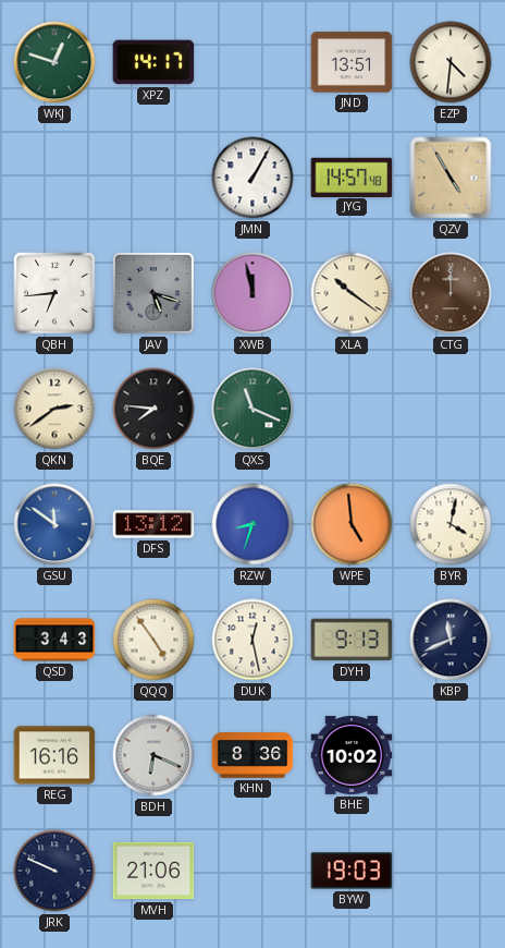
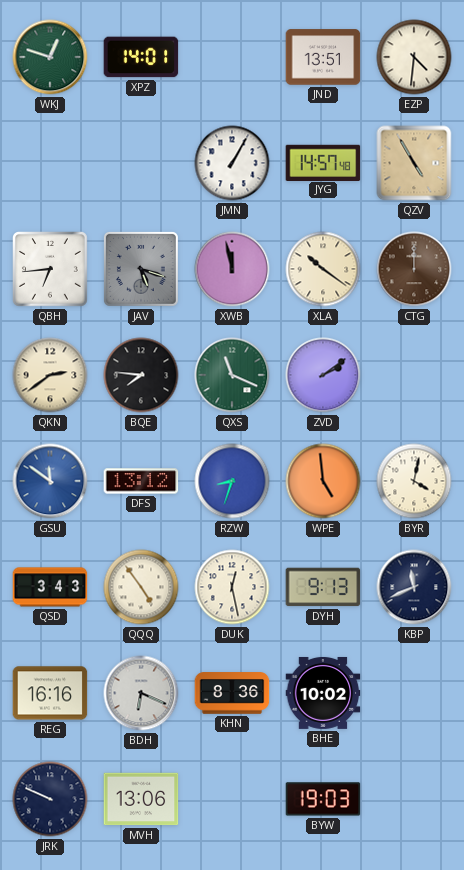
XPZ: 14:17 -> 14:01
ZVD: none -> 2:09
MVH: 21:06 -> 13:06
